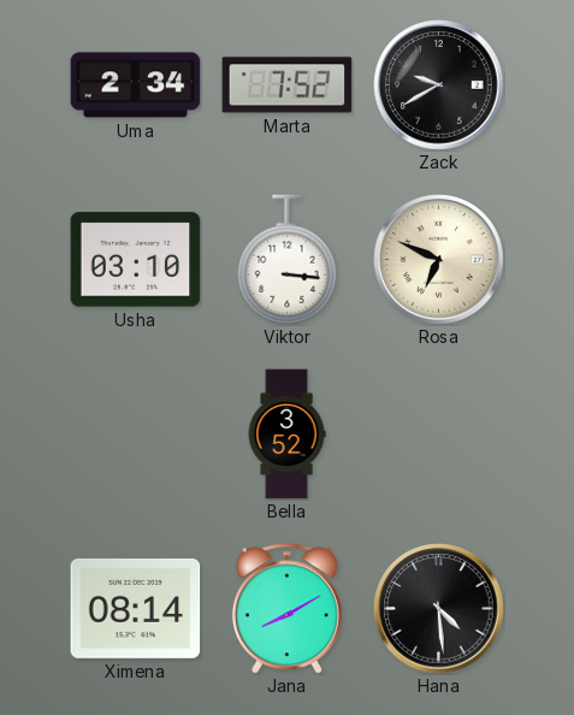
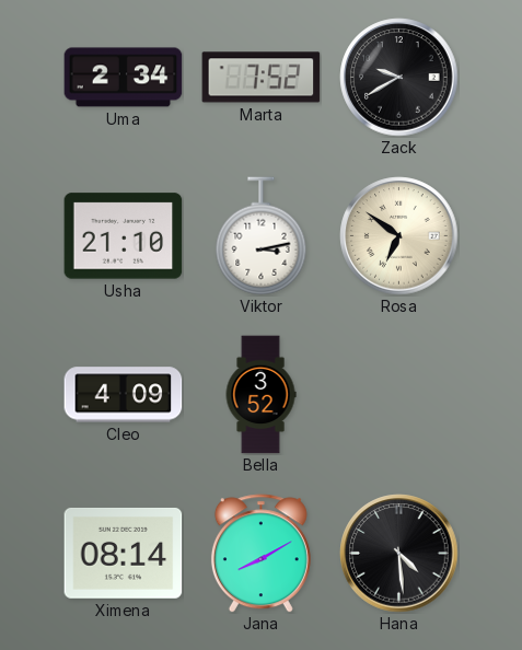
Usha: 03:10 -> 21:10
Viktor: 3:16 -> 3:13
Rosa: 6:49 -> 6:51
Cleo: none -> 4:09
